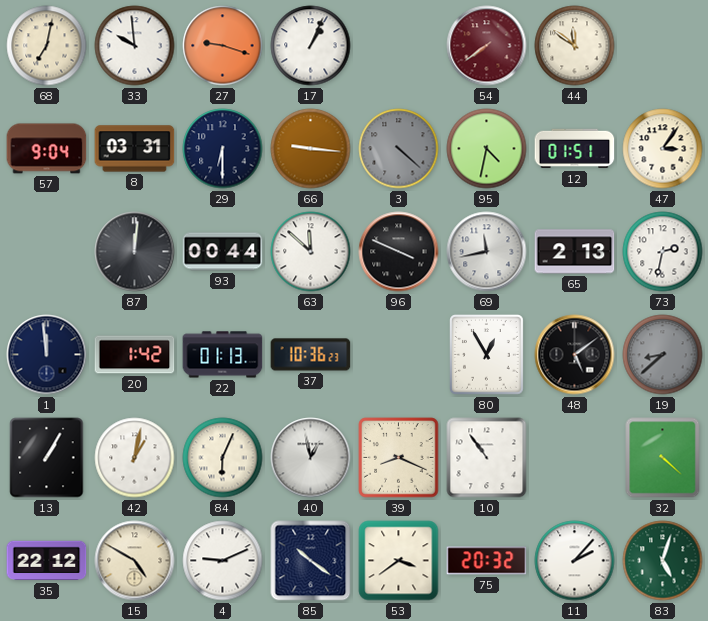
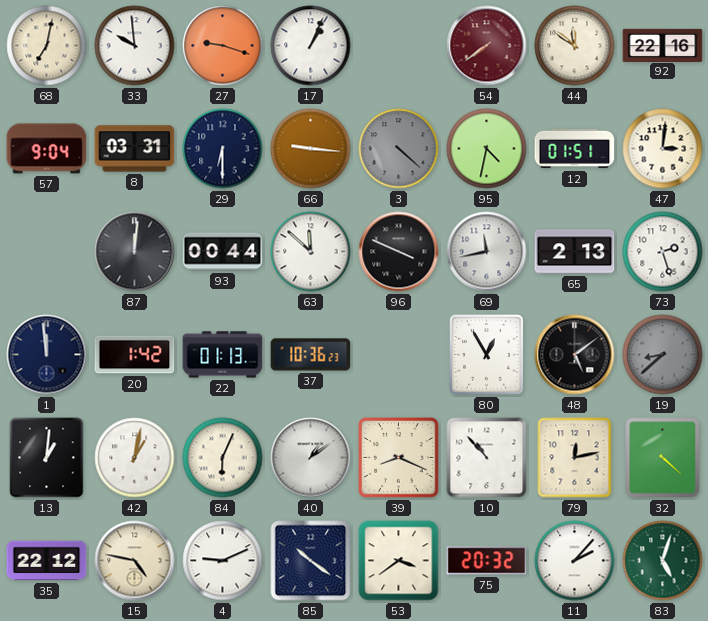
92: none -> 22:16
47: 3:06 -> 3:01
73: 2:32 -> 2:27
13: 1:05 -> 1:01
40: 12:58 -> 1:09
10: 10:54 -> 10:53
79: none -> 12:13
15: 4:50 -> 4:47
